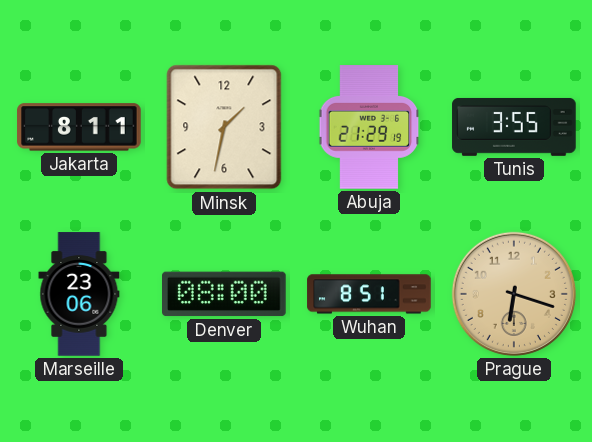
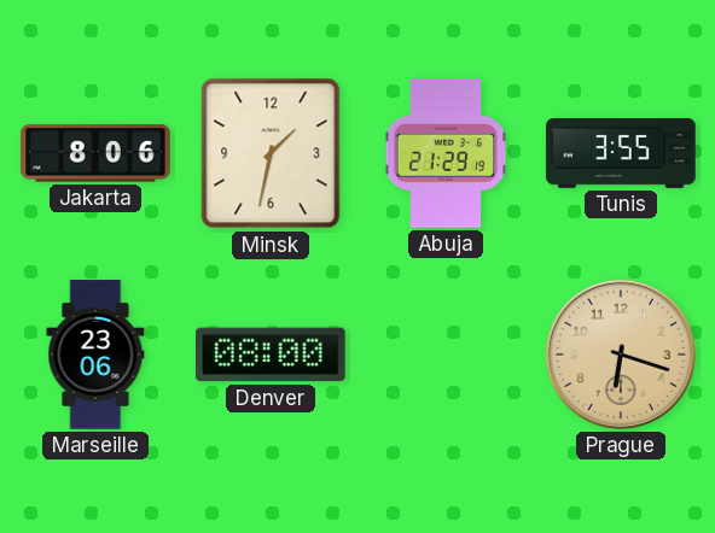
Jakarta: 8:11 -> 8:06
Wuhan: 8:51 -> none
